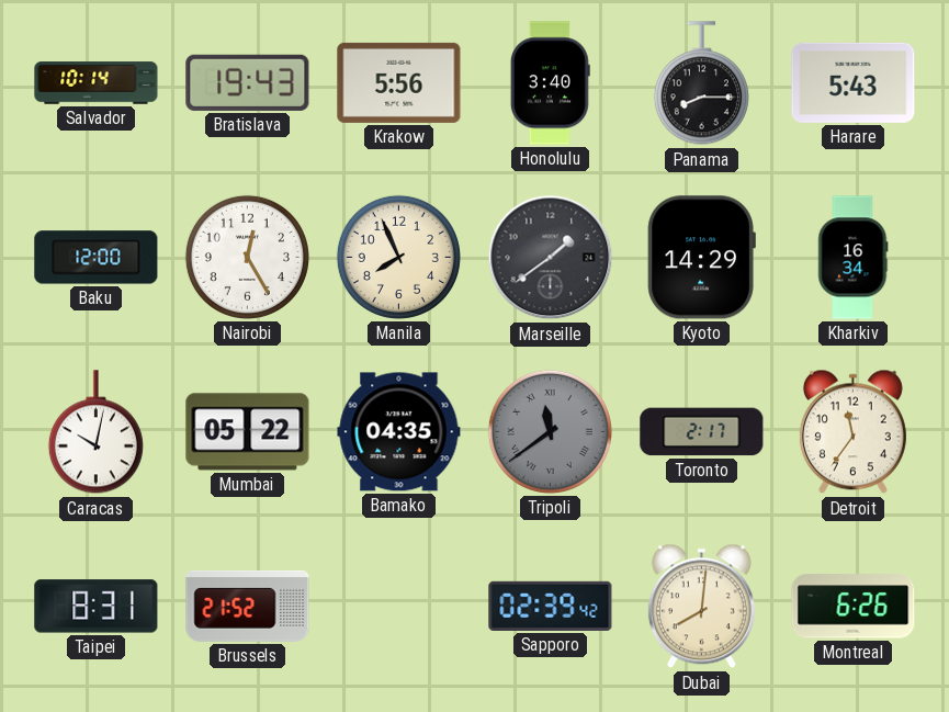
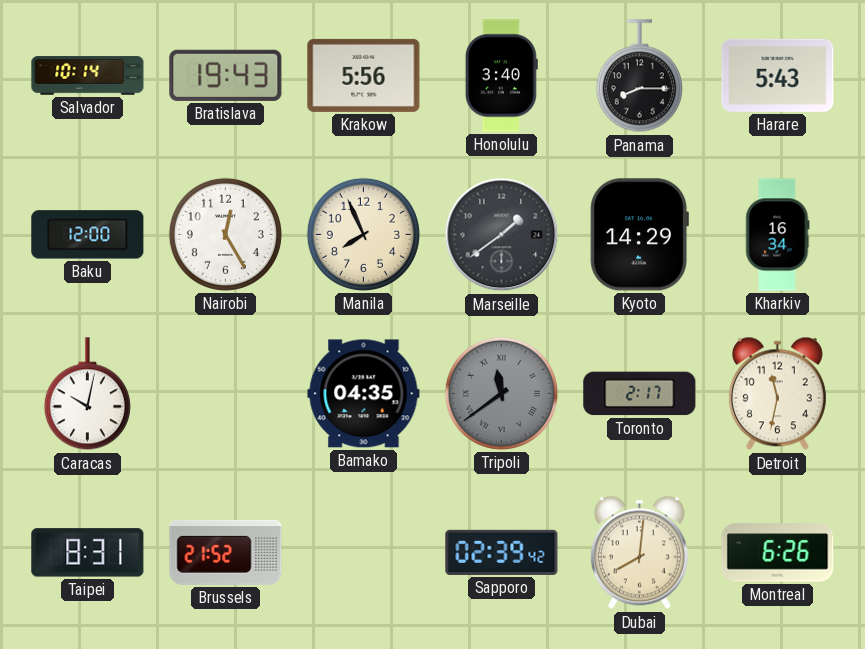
Mumbai: 05:22 -> none
Detroit: 11:36 -> 11:32
